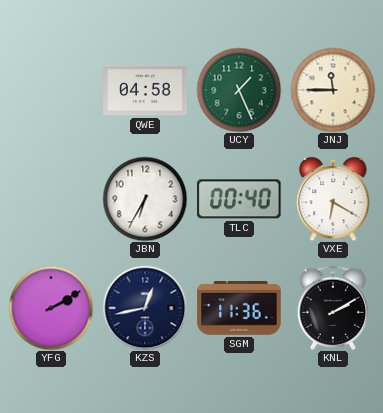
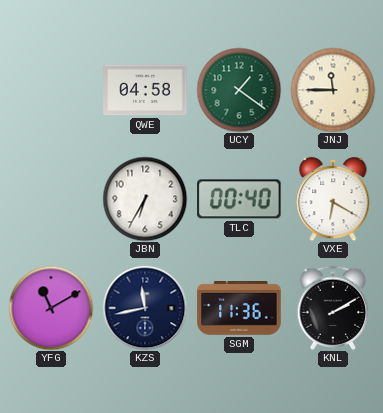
UCY: 1:26 -> 1:21
YFG: 2:10 -> 11:10
KZS: 12:43 -> 11:43
